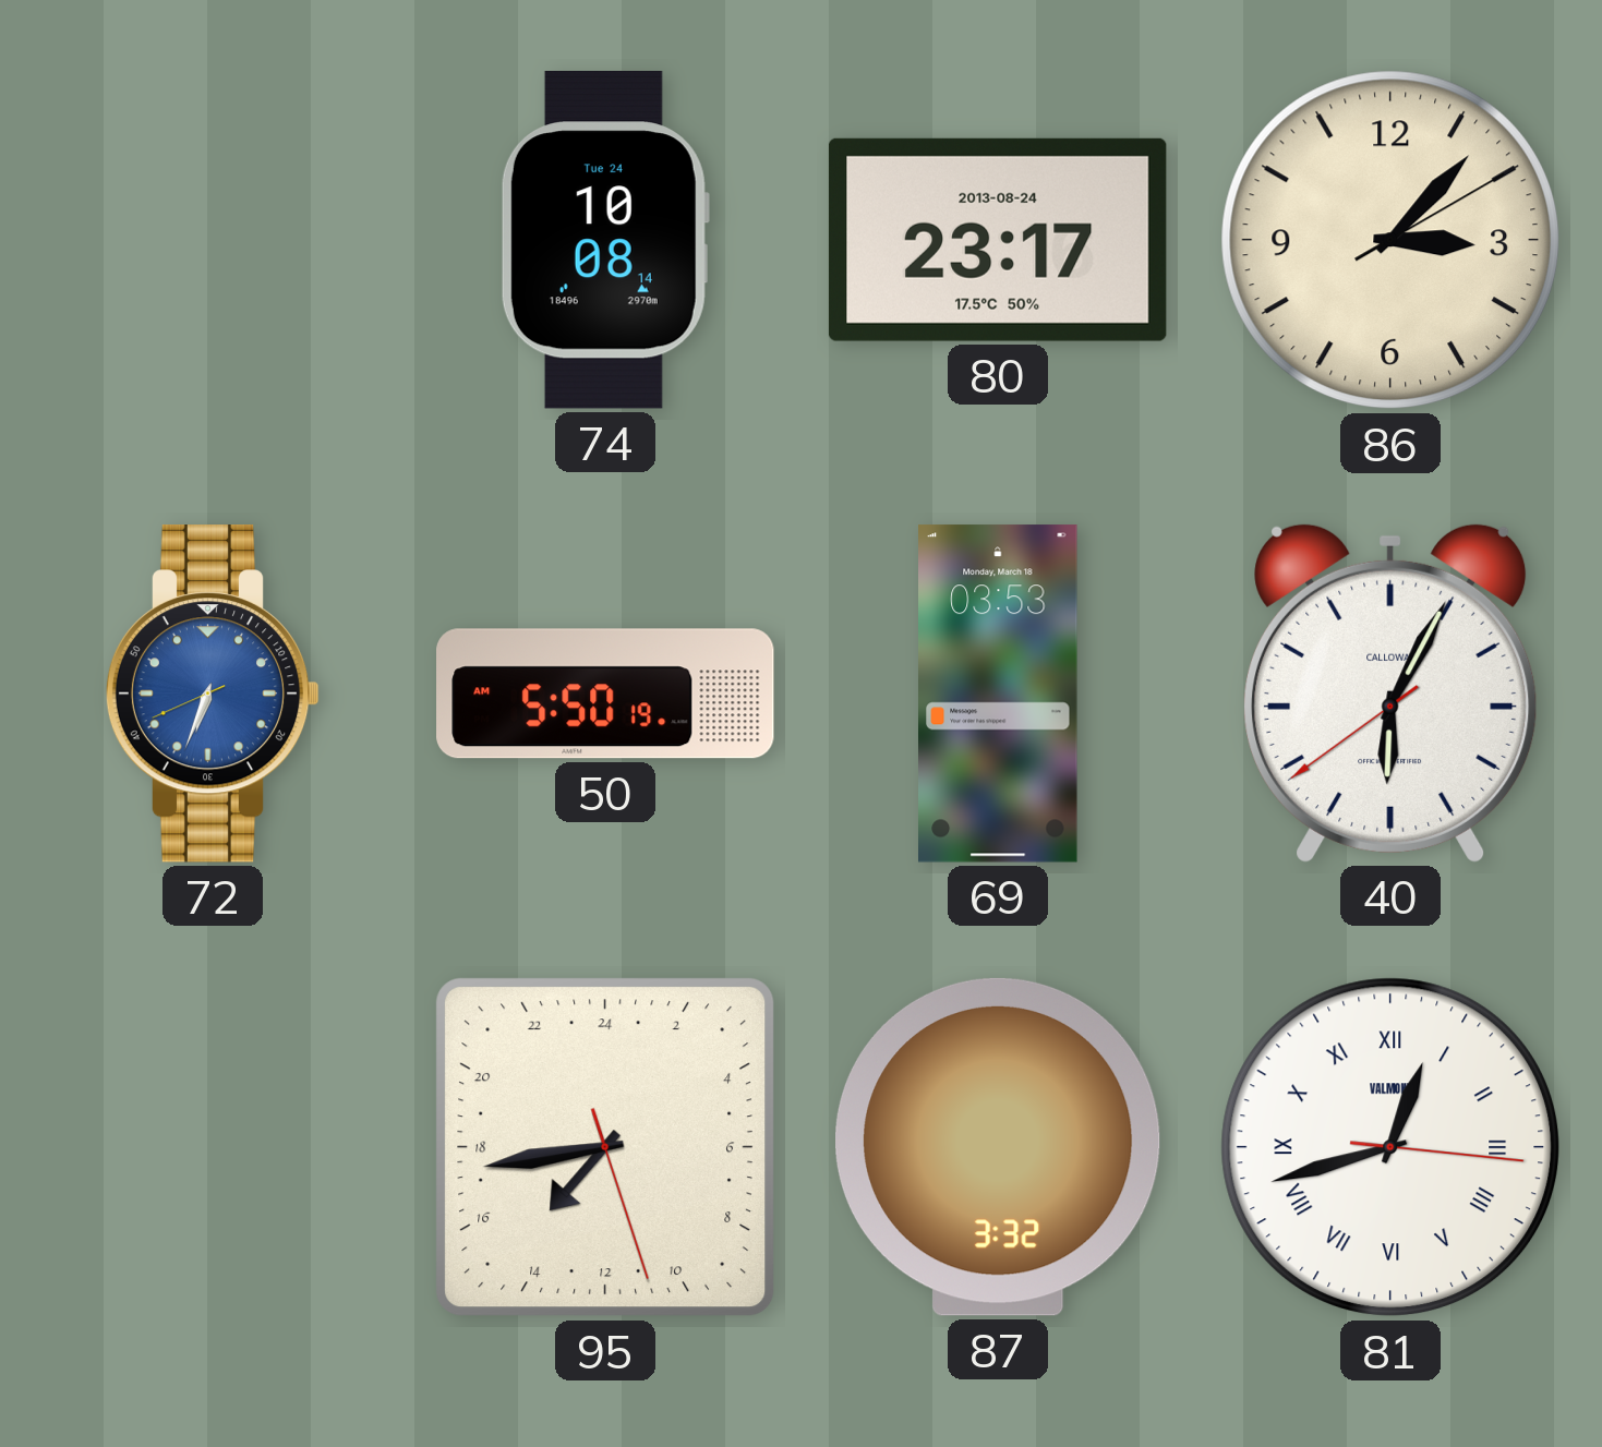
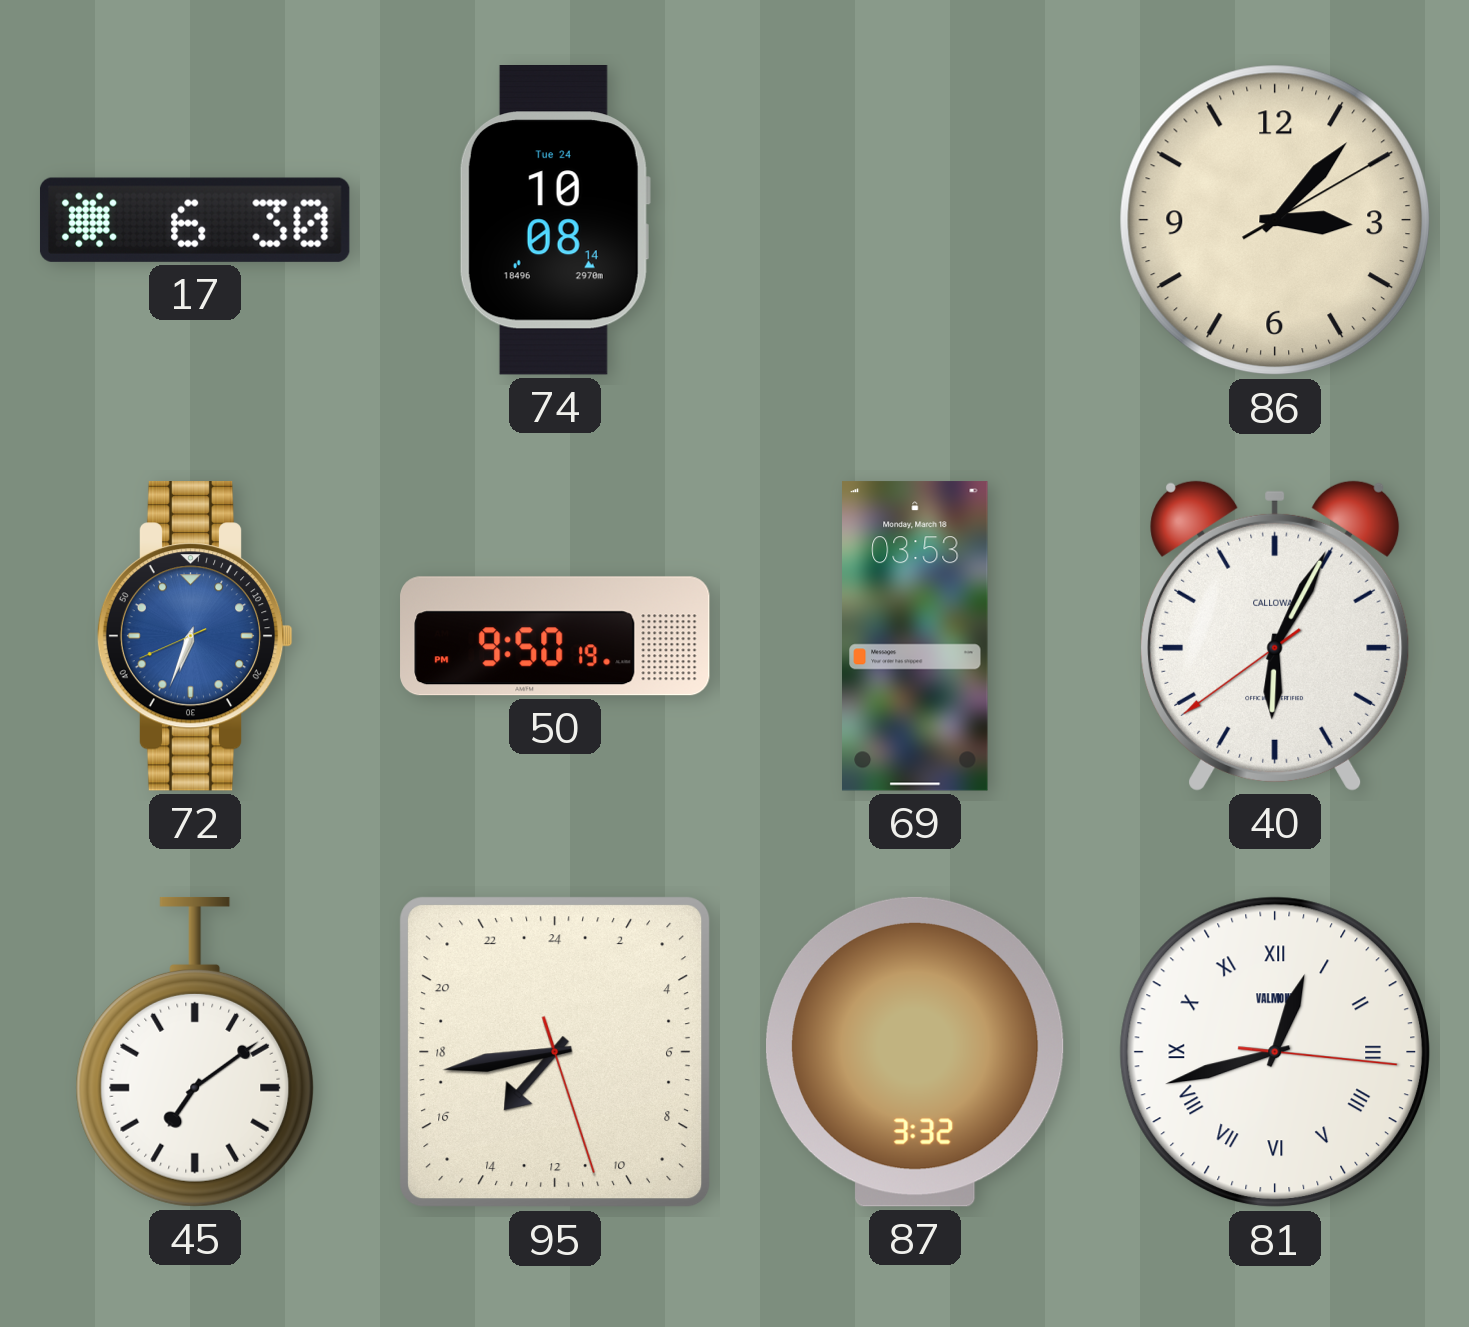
17: none -> 6:30
80: 23:17 -> none
50: 5:50 -> 9:50
45: none -> 7:09
